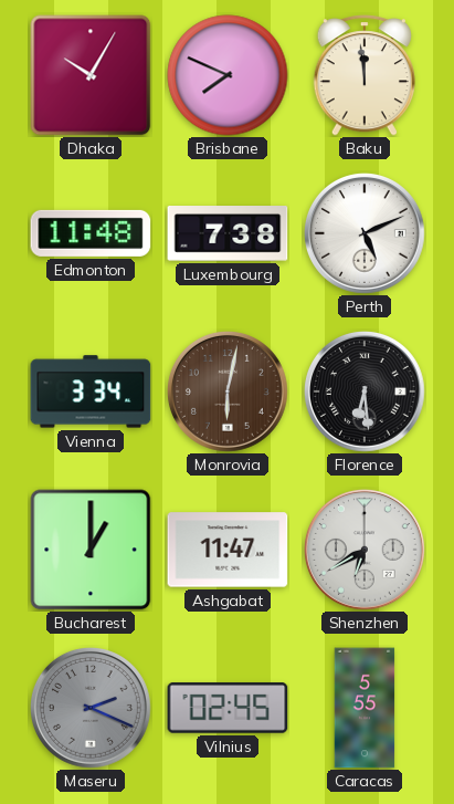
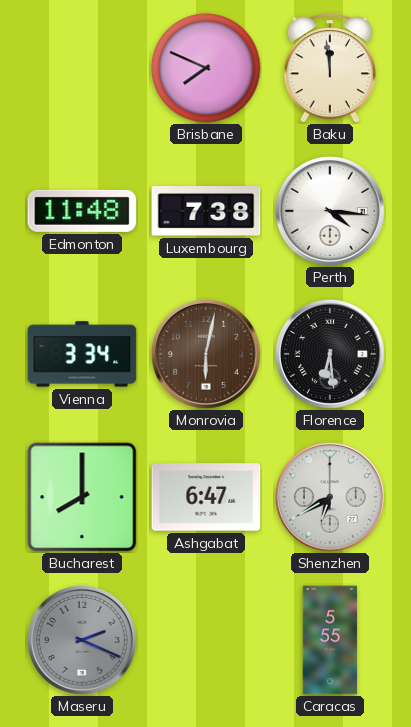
Dhaka: 10:05 -> none
Perth: 5:11 -> 4:16
Bucharest: 1:00 -> 8:00
Ashgabat: 11:47 -> 6:47
Vilnius: 02:45 -> none
